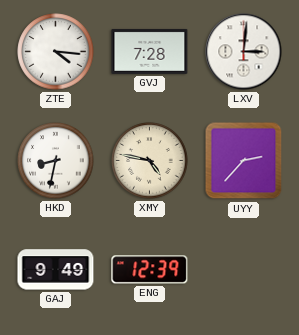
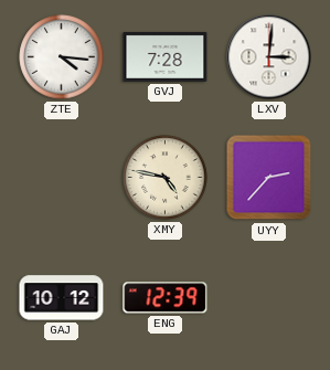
HKD: 8:32 -> none
GAJ: 9:49 -> 10:12
